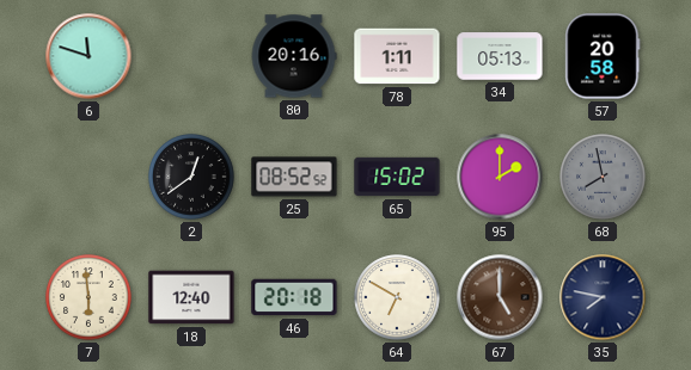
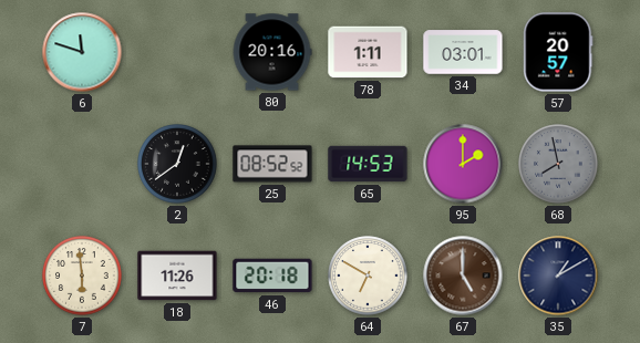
34: 05:13 -> 03:01
57: 20:58 -> 20:57
65: 15:02 -> 14:53
18: 12:40 -> 11:26
35: 7:47 -> 1:10
